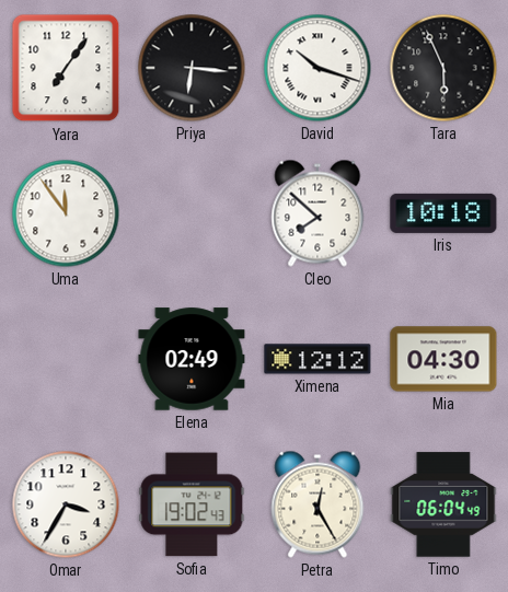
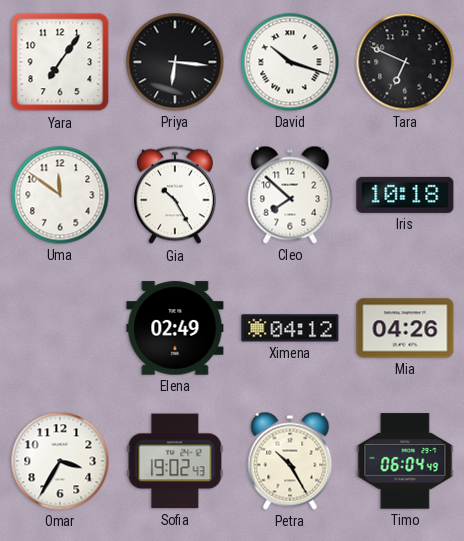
Tara: 5:56 -> 6:49
Uma: 11:54 -> 11:51
Gia: none -> 10:25
Ximena: 12:12 -> 04:12
Mia: 04:30 -> 04:26
Petra: 12:25 -> 10:25
